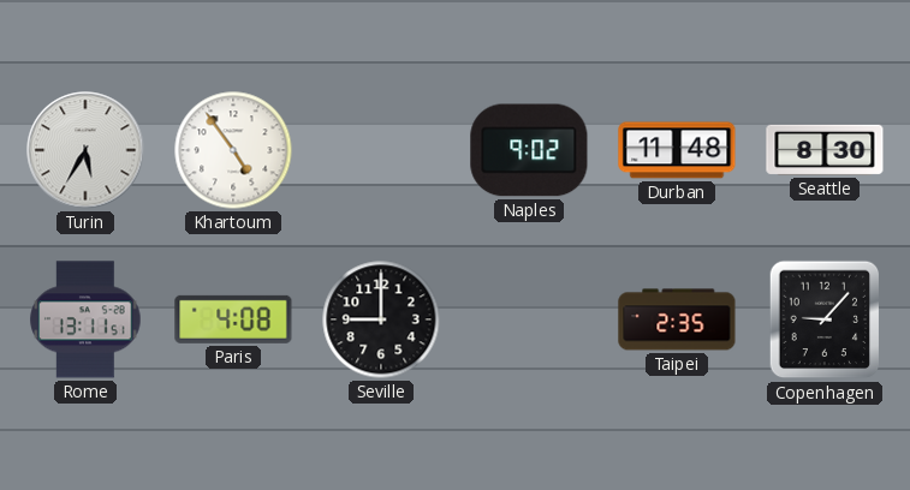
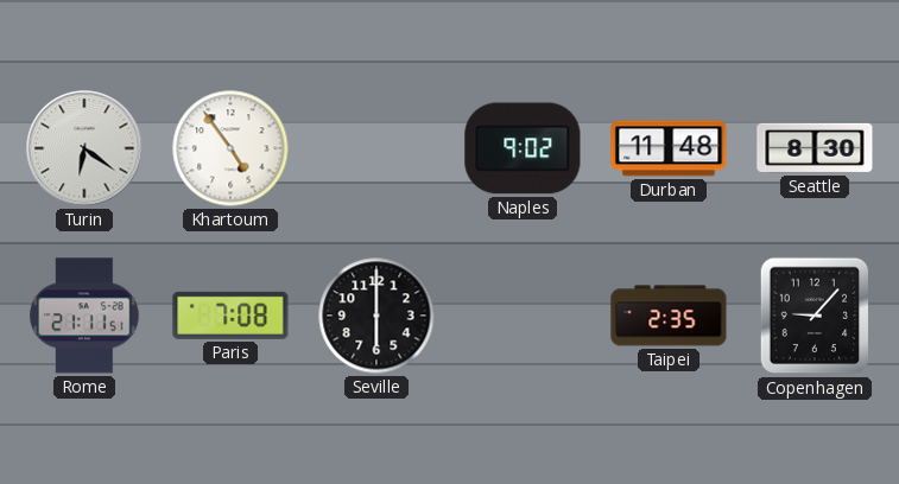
Turin: 5:35 -> 6:21
Rome: 13:11 -> 21:11
Paris: 4:08 -> 7:08
Seville: 9:00 -> 6:00
